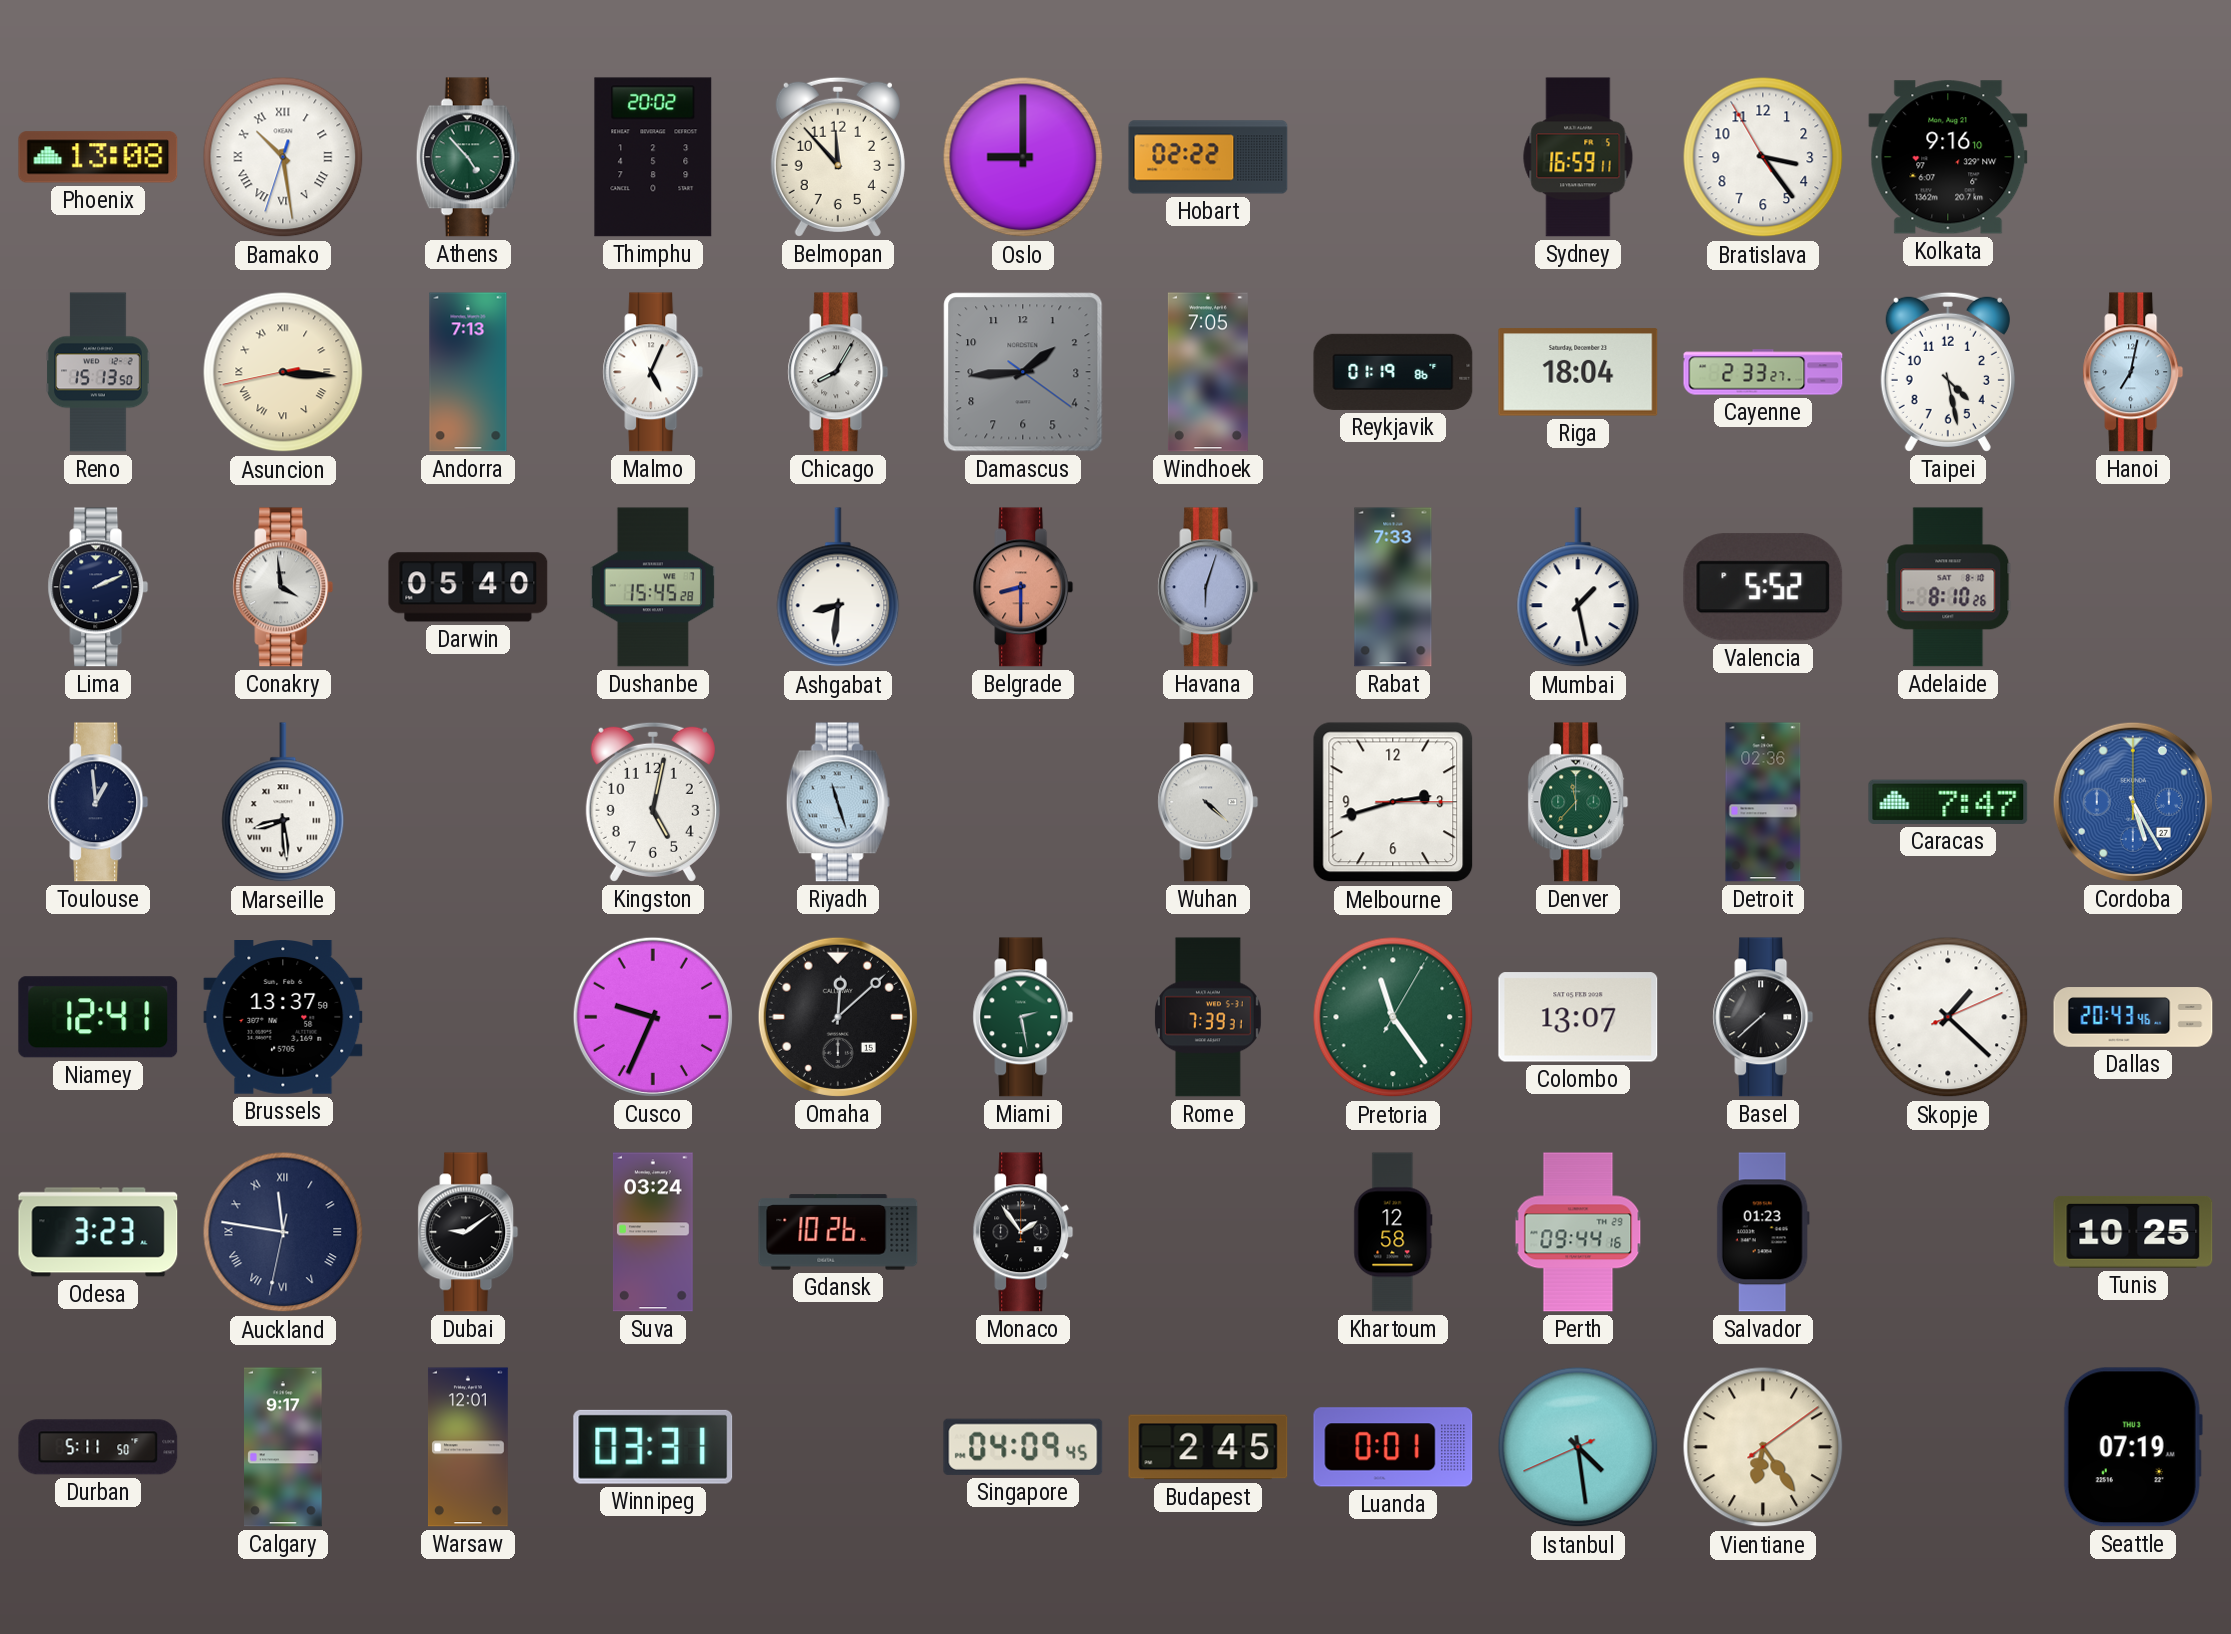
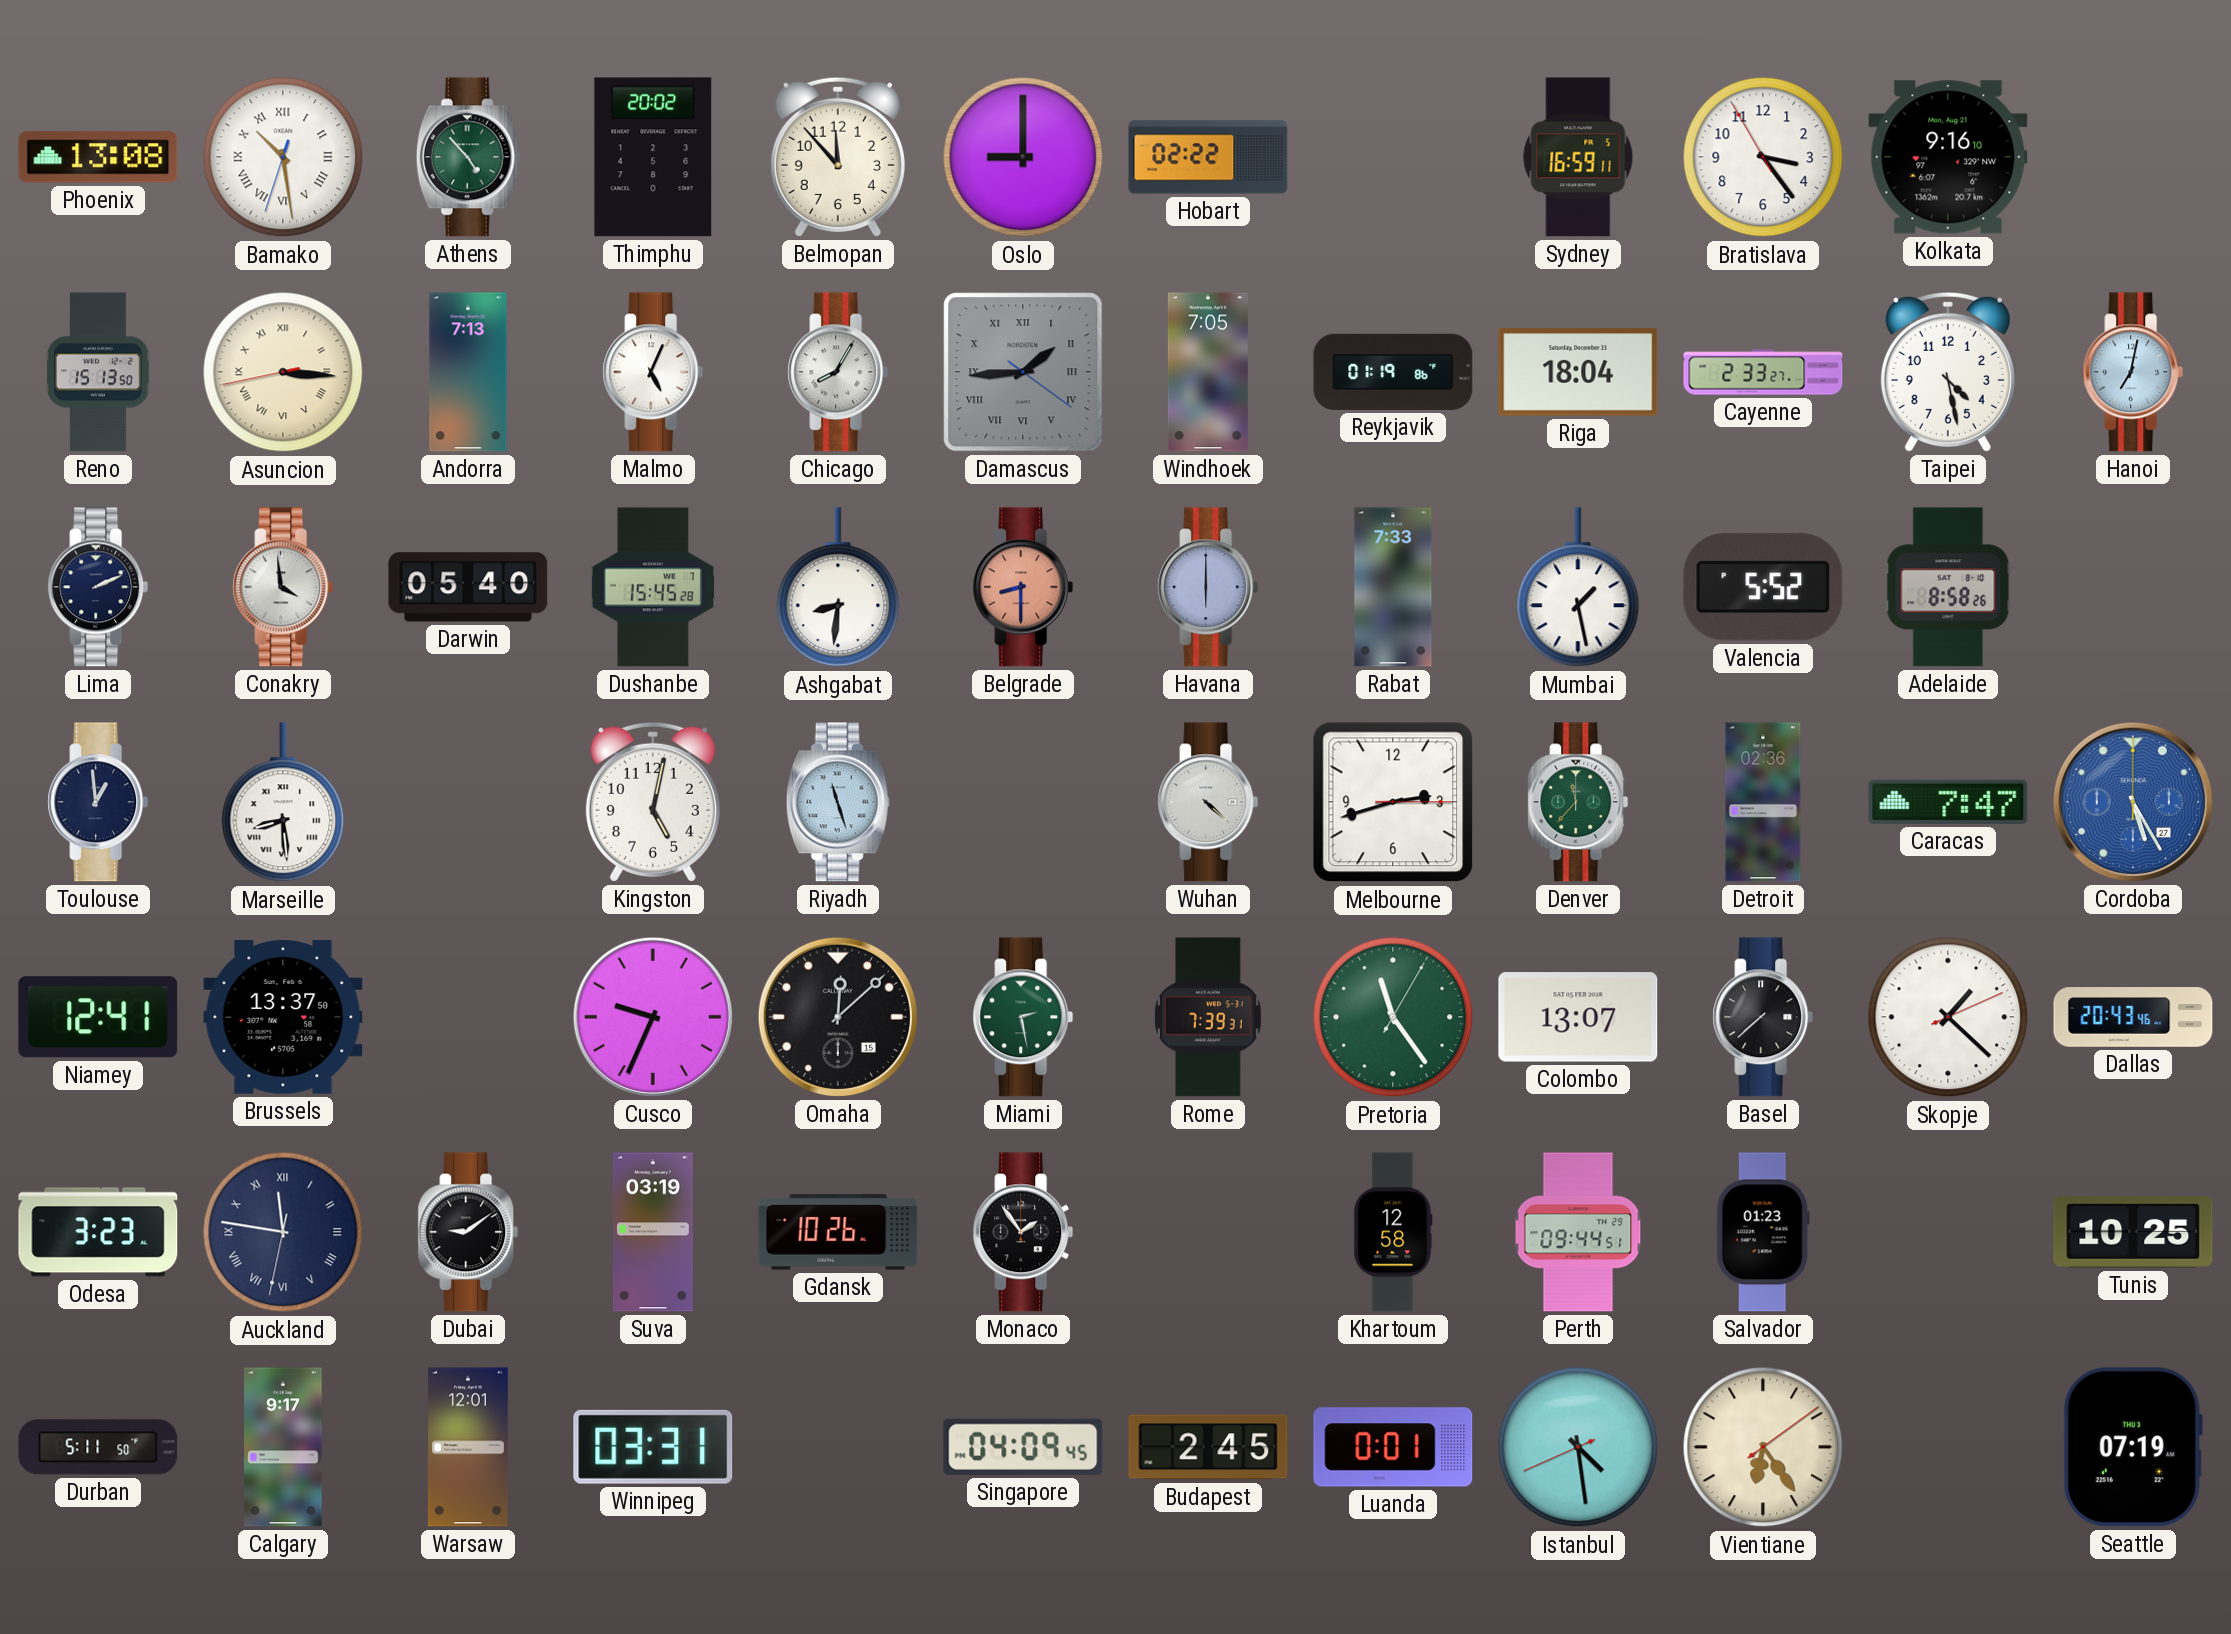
Damascus numerals: Arabic -> Roman
Havana: 6:03 -> 6:00
Adelaide: 8:10 -> 8:58
Suva: 03:24 -> 03:19
Perth: 09:44:16 -> 09:44:51
